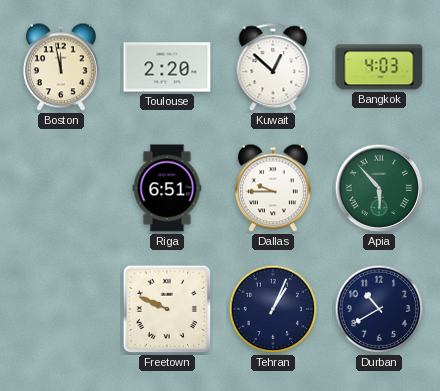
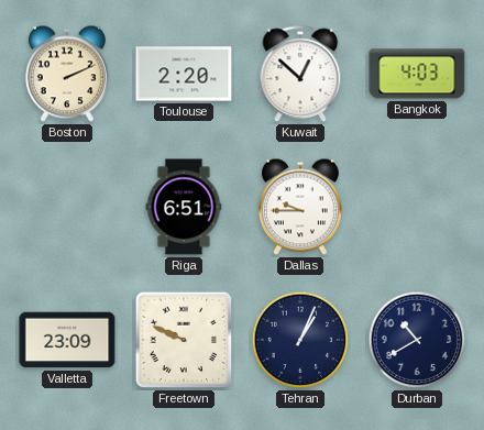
Boston: 11:58 -> 2:11
Apia: 5:53 -> none
Valletta: none -> 23:09
